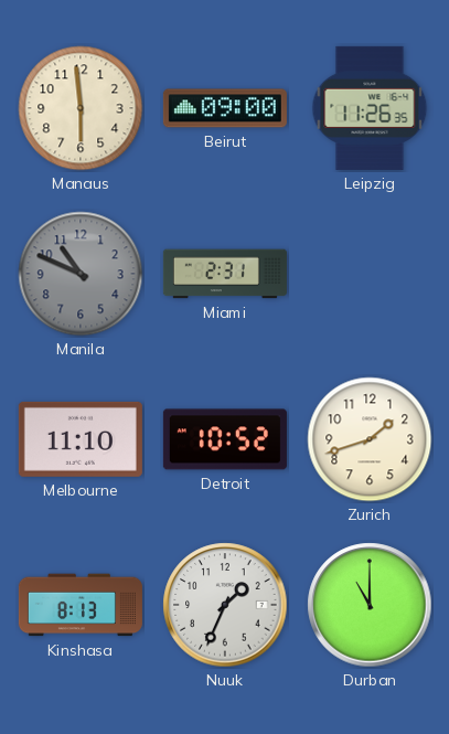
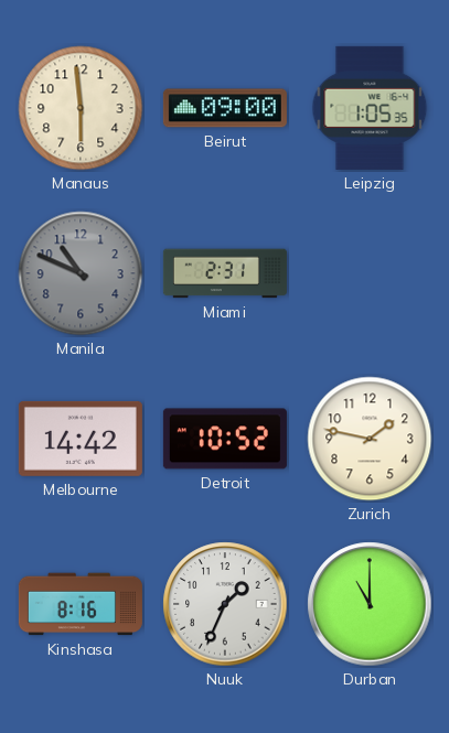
Leipzig: 11:26 -> 1:05
Melbourne: 11:10 -> 14:42
Zurich: 1:42 -> 1:47
Kinshasa: 8:13 -> 8:16
